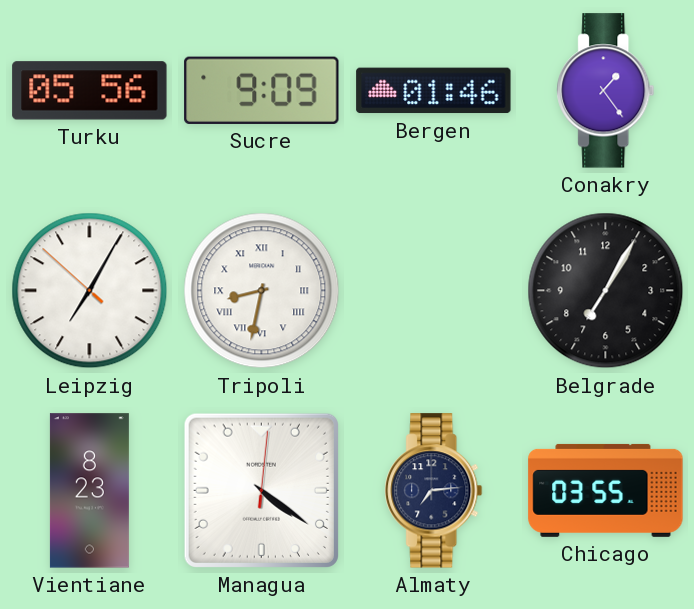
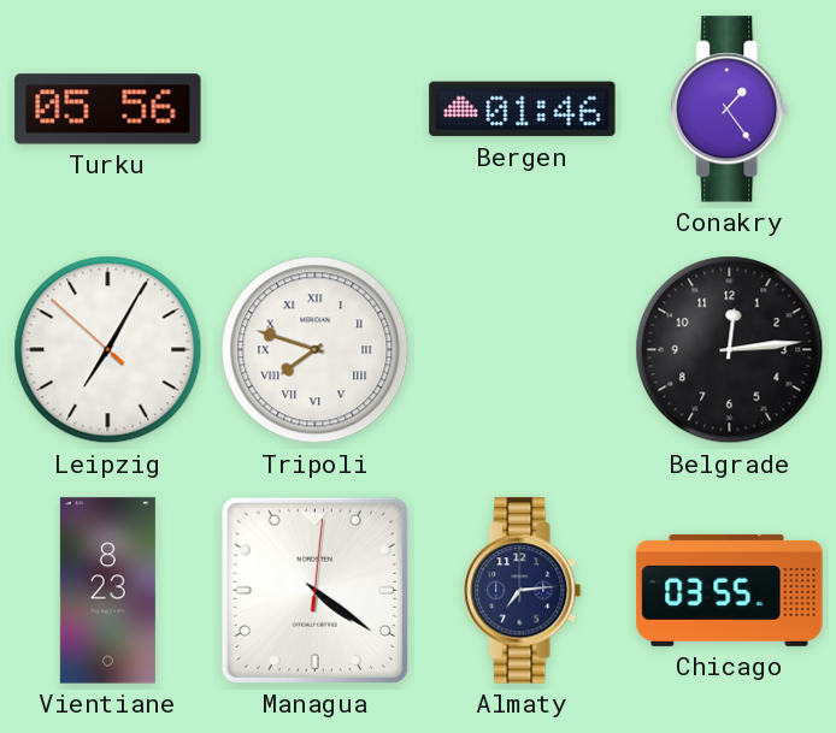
Sucre: 9:09 -> none
Tripoli: 8:32 -> 7:48
Belgrade: 7:05 -> 12:14
